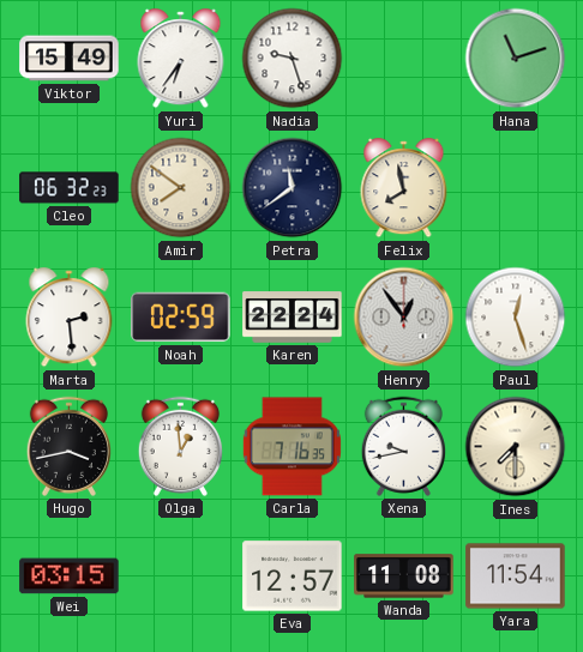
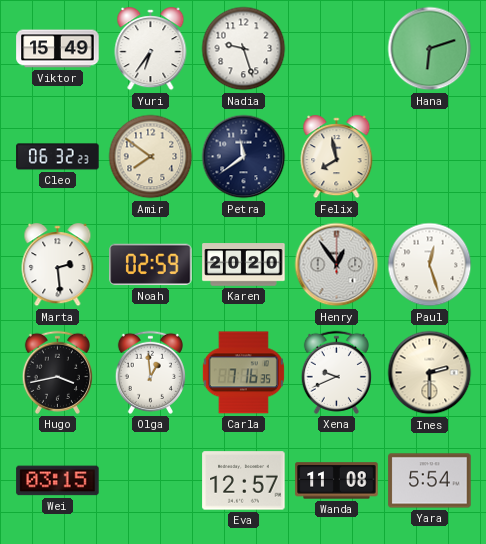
Hana: 11:12 -> 6:12
Karen: 22:24 -> 20:20
Xena: 9:43 -> 9:41
Ines: 7:30 -> 2:30
Yara: 11:54 -> 5:54
